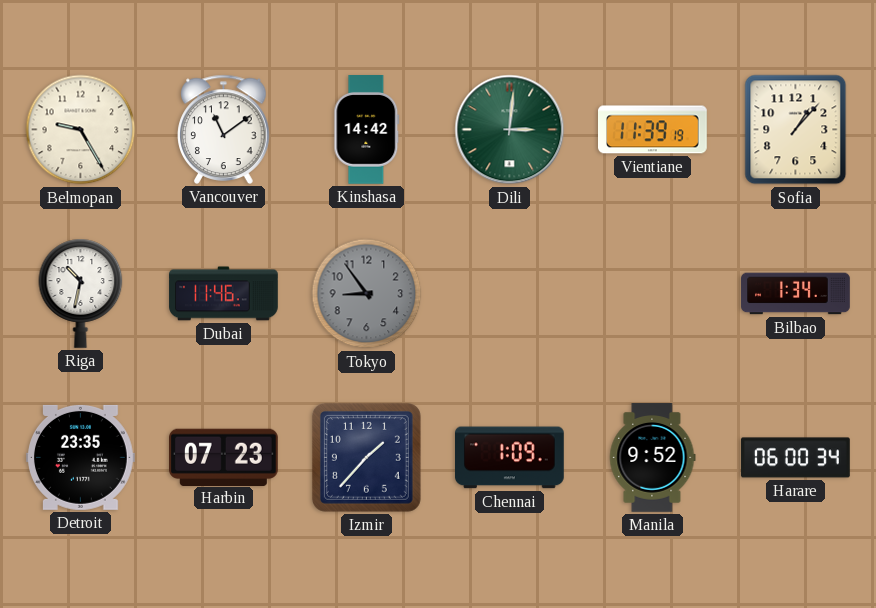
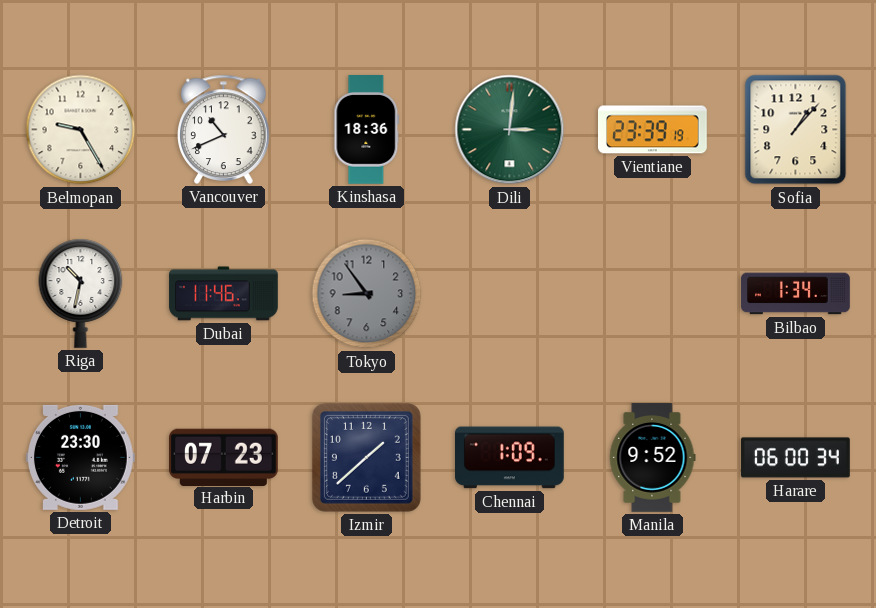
Vancouver: 11:09 -> 10:41
Kinshasa: 14:42 -> 18:36
Vientiane: 11:39 -> 23:39
Detroit: 23:35 -> 23:30
Izmir: 1:37 -> 1:38
